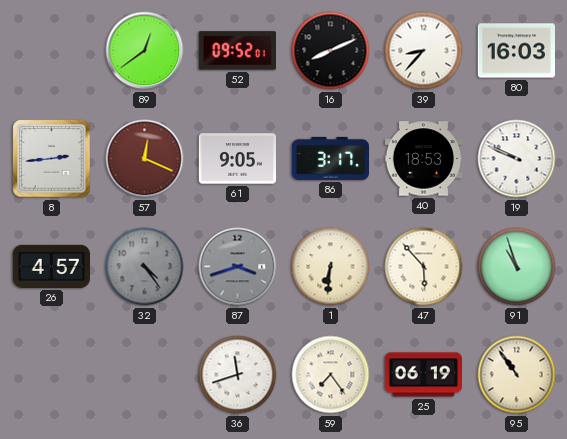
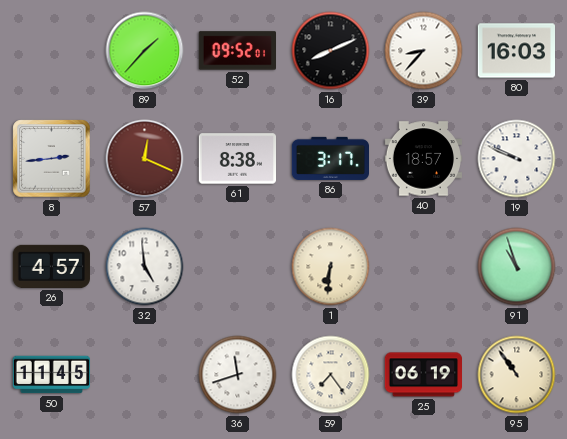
89: 12:39 -> 1:37
61: 9:05 -> 8:38
40: 18:53 -> 18:57
32: 4:24 -> 4:59
32 dial: grey -> white
87: 3:42 -> none
47: 5:53 -> none
50: none -> 11:45
